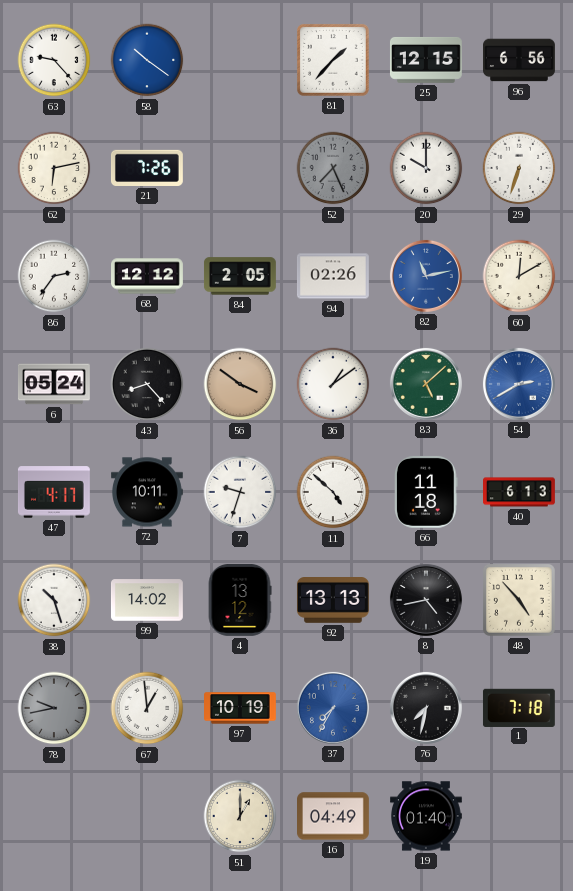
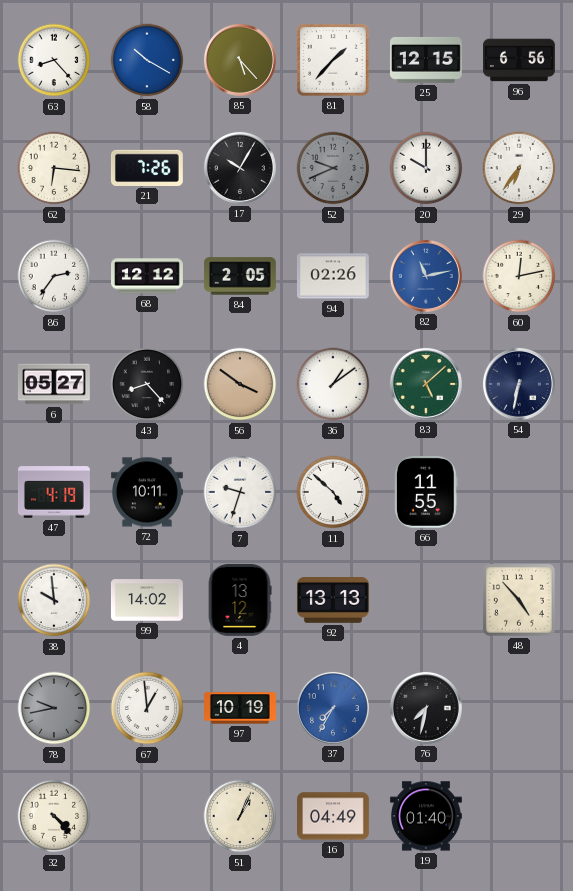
63: 9:23 -> 8:23
58: 10:21 -> 10:20
85: none -> 5:23
62: 6:13 -> 6:16
17: none -> 10:05
52: 7:26 -> 9:41
29: 6:33 -> 6:36
60: 12:10 -> 12:13
6: 05:24 -> 05:27
54: 2:40 -> 6:32
54 dial: blue -> navy
47: 4:17 -> 4:19
66: 11:18 -> 11:55
40: 6:13 -> none
38: 10:27 -> 9:59
8: 4:43 -> none
1: 7:18 -> none
32: none -> 4:23
51: 1:00 -> 1:04
